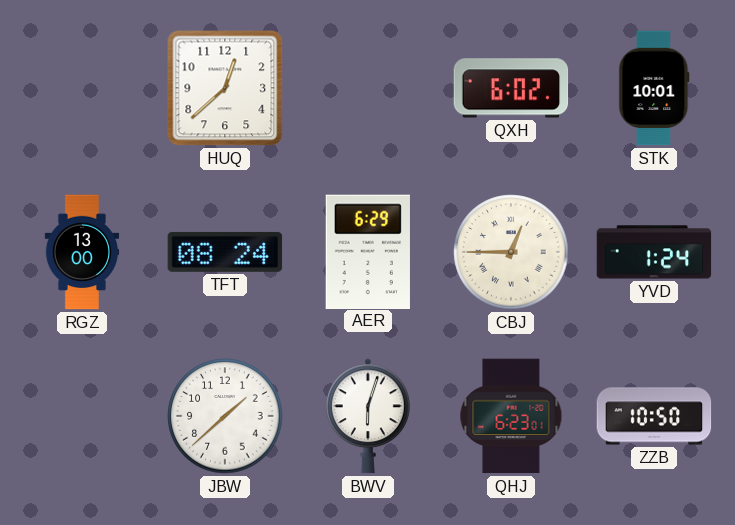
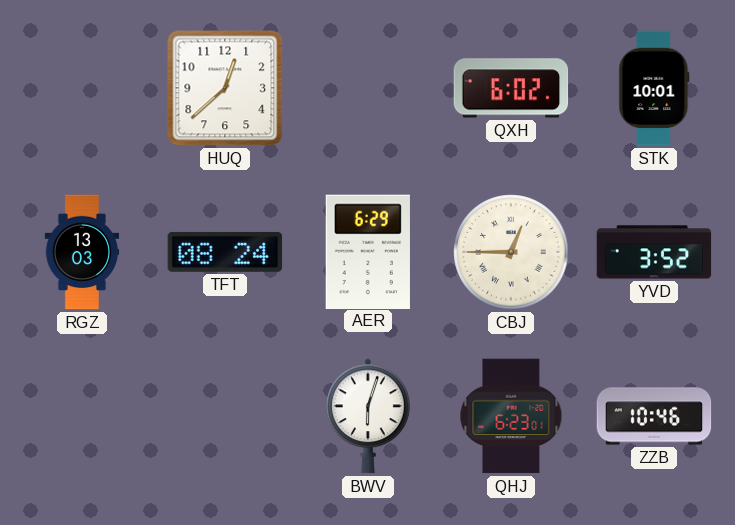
RGZ: 13:00 -> 13:03
YVD: 1:24 -> 3:52
JBW: 1:38 -> none
ZZB: 10:50 -> 10:46
